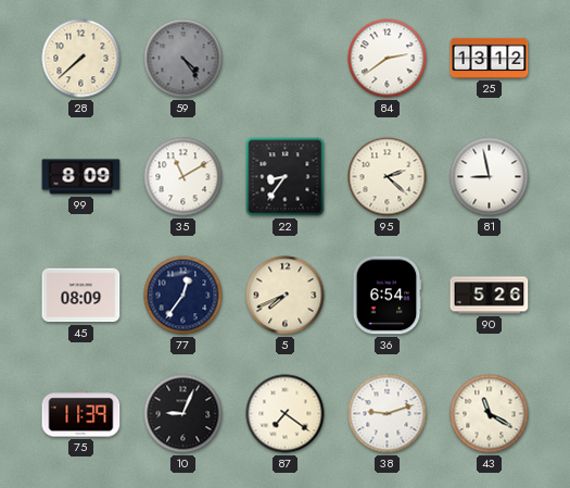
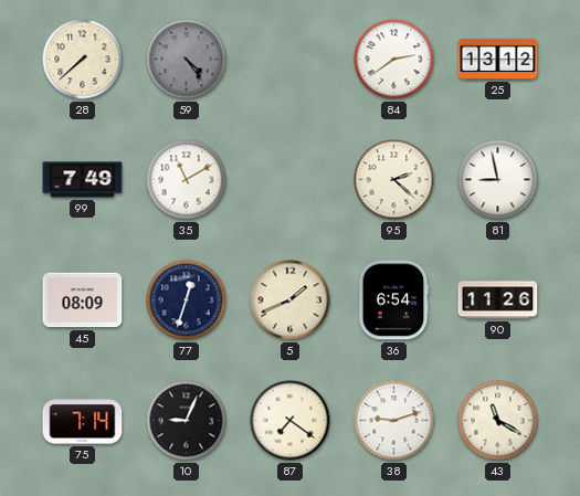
99: 8:09 -> 7:49
22: 8:36 -> none
77: 12:36 -> 12:33
5: 7:41 -> 1:41
90: 5:26 -> 11:26
75: 11:39 -> 7:14
